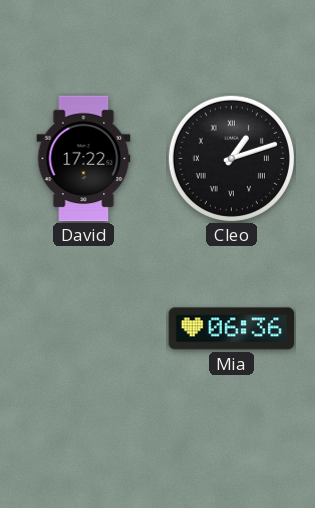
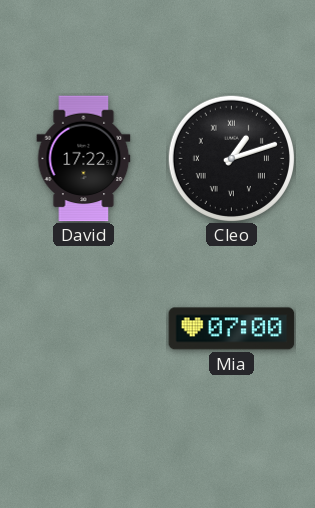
Mia: 06:36 -> 07:00
